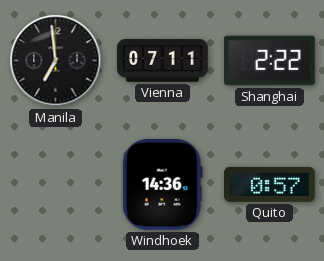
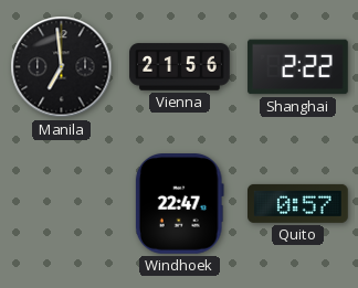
Vienna: 07:11 -> 21:56
Windhoek: 14:36 -> 22:47
